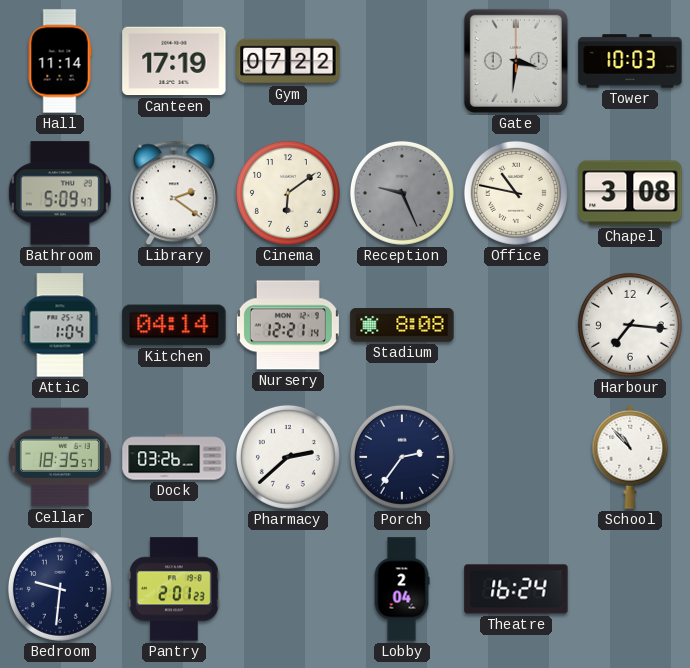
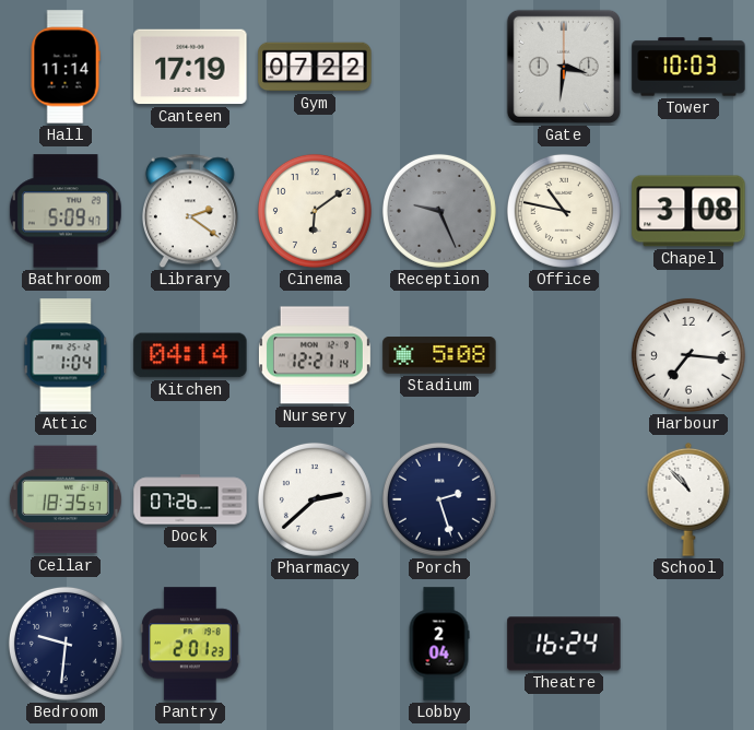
Stadium: 8:08 -> 5:08
Dock: 03:26 -> 07:26
Porch: 2:36 -> 2:27
